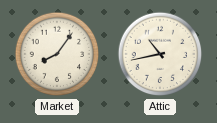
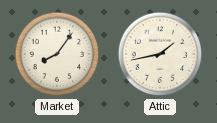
Attic: 10:43 -> 1:43
